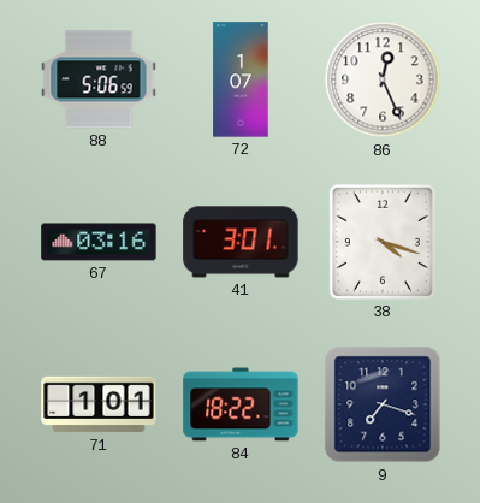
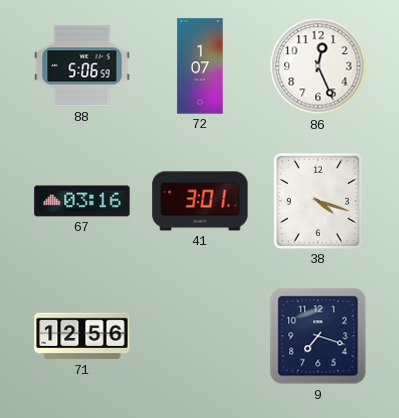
71: 1:01 -> 12:56
84: 18:22 -> none
